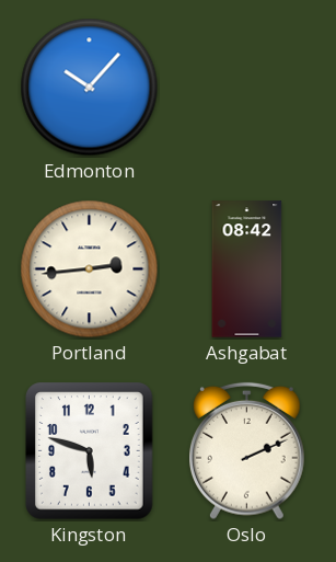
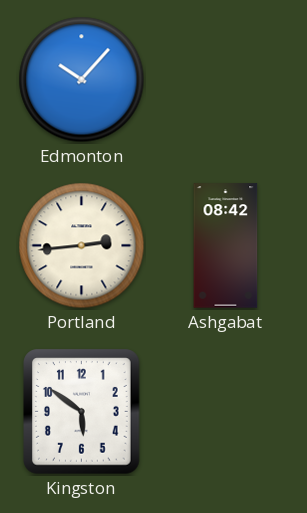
Kingston: 5:48 -> 5:51
Oslo: 2:11 -> none
